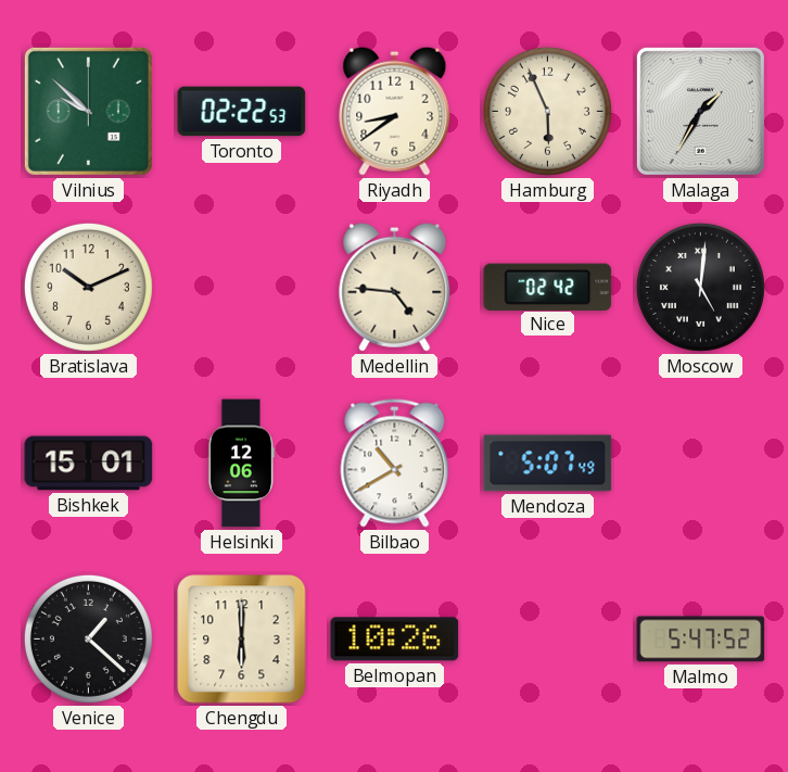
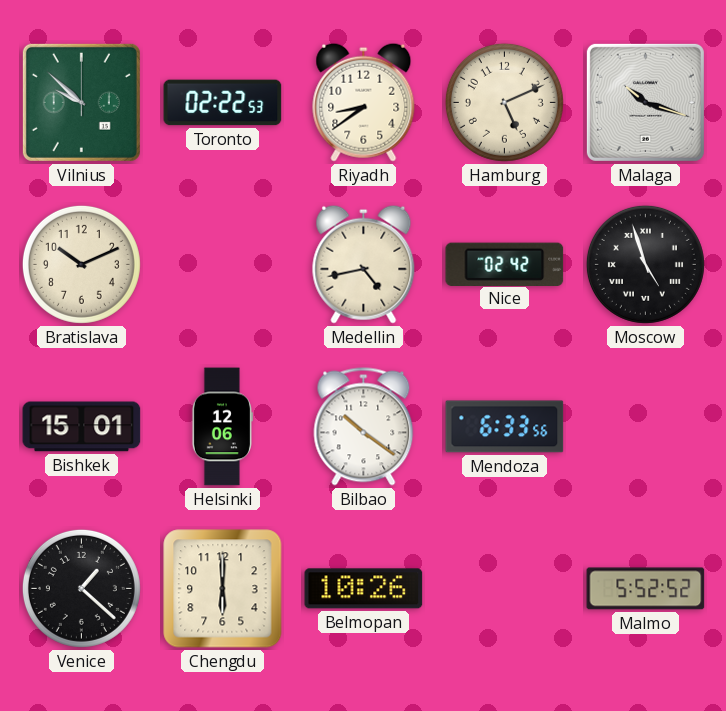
Hamburg: 5:56 -> 5:11
Malaga: 1:35 -> 10:18
Medellin: 4:46 -> 4:43
Moscow: 5:01 -> 4:57
Bilbao: 10:40 -> 10:21
Mendoza: 5:07 -> 6:33
Malmo: 5:47 -> 5:52
